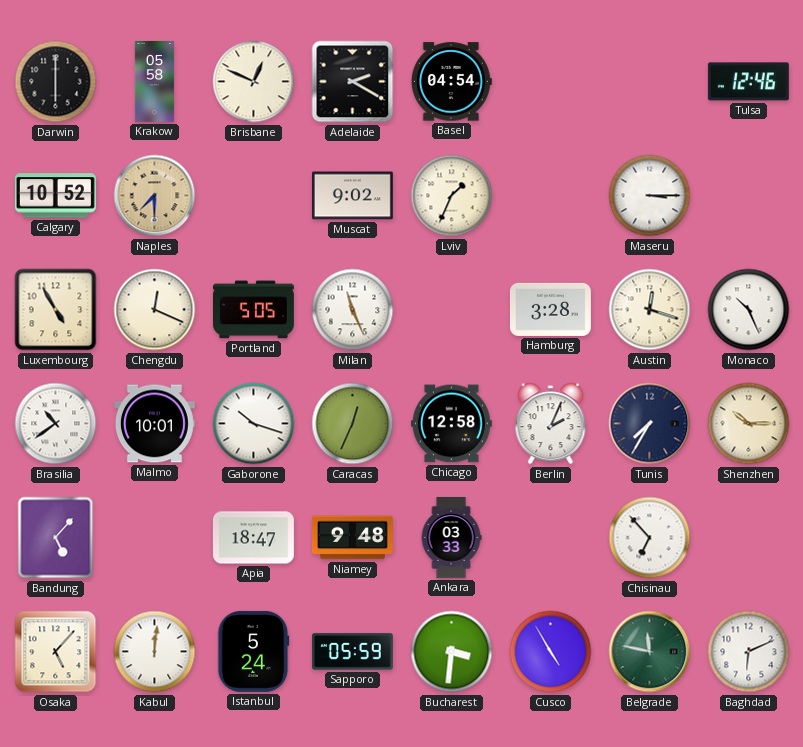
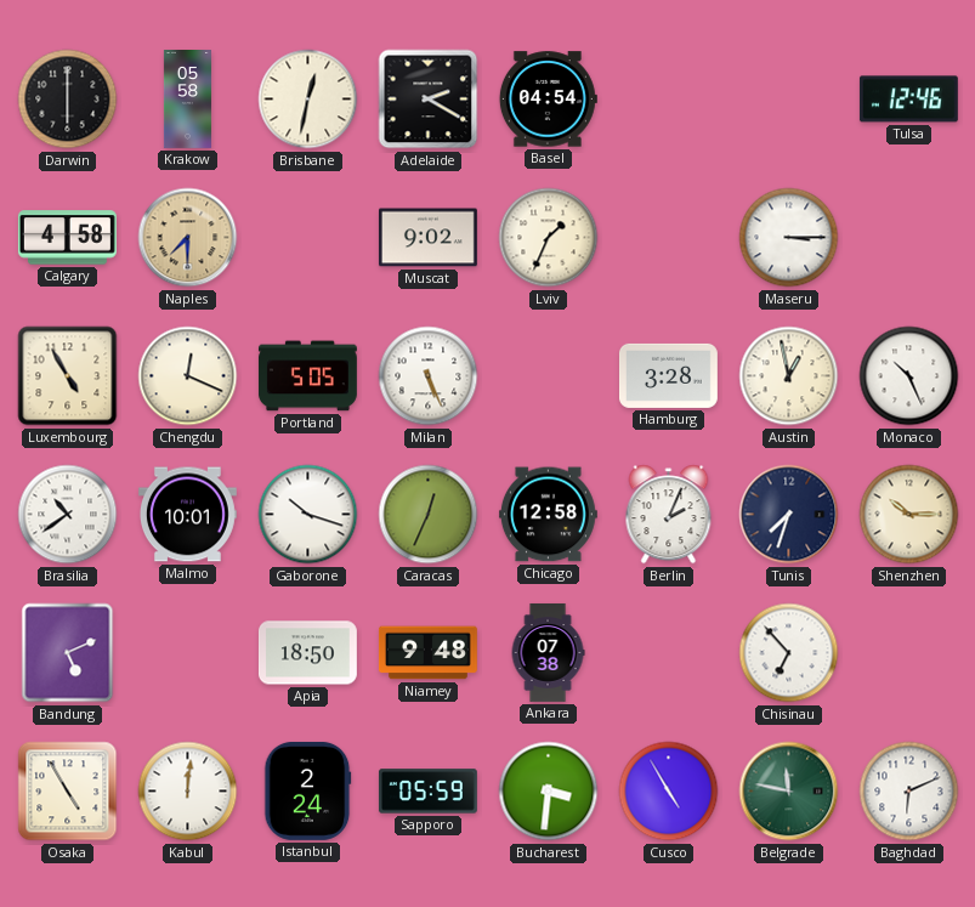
Brisbane: 12:49 -> 12:32
Calgary: 10:52 -> 4:58
Milan: 11:26 -> 5:26
Austin: 12:18 -> 12:58
Tunis: 7:35 -> 7:33
Bandung: 5:07 -> 5:11
Apia: 18:47 -> 18:50
Ankara: 03:33 -> 07:38
Osaka: 5:07 -> 4:55
Istanbul: 5:24 -> 2:24
